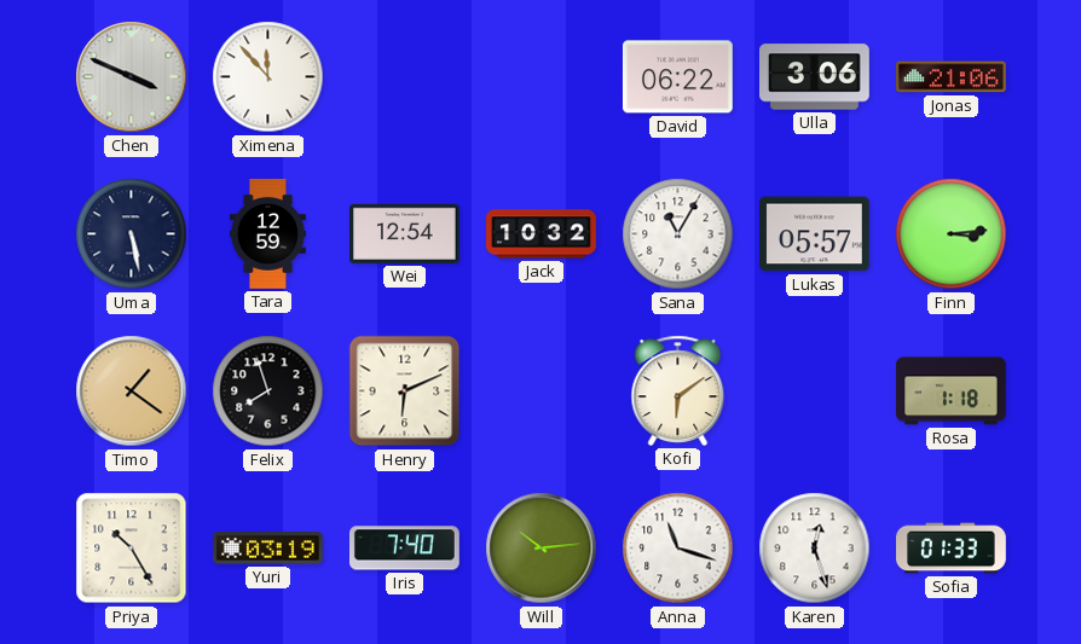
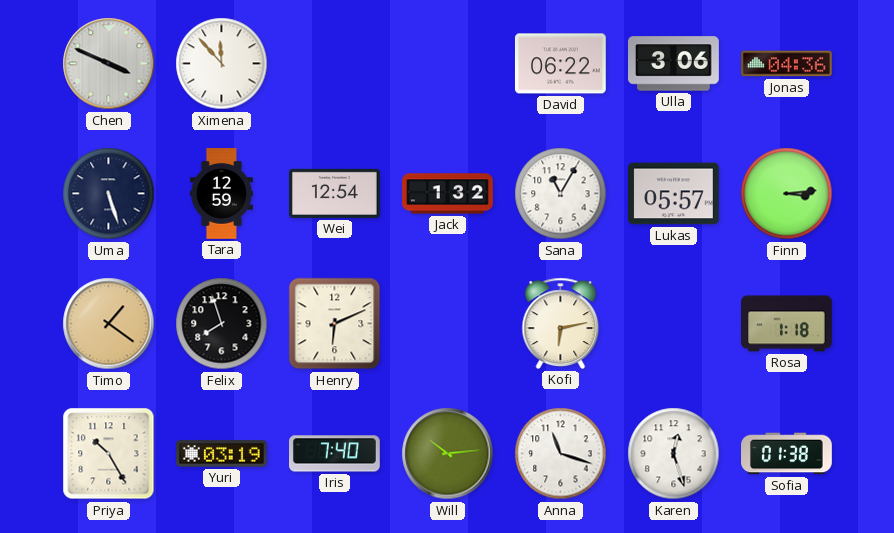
Jonas: 21:06 -> 04:36
Uma: 5:28 -> 5:27
Jack: 10:32 -> 1:32
Kofi: 6:09 -> 6:13
Sofia: 01:33 -> 01:38
